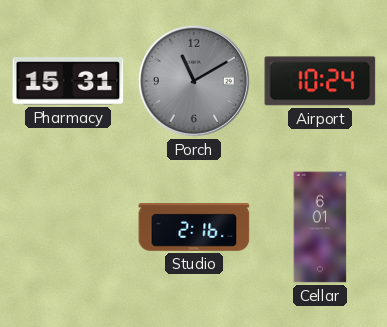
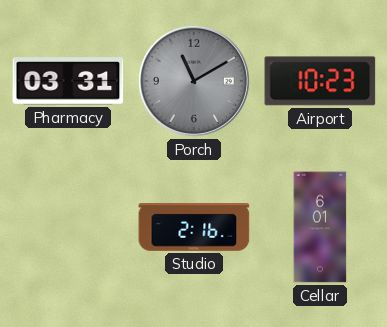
Pharmacy: 15:31 -> 03:31
Airport: 10:24 -> 10:23
